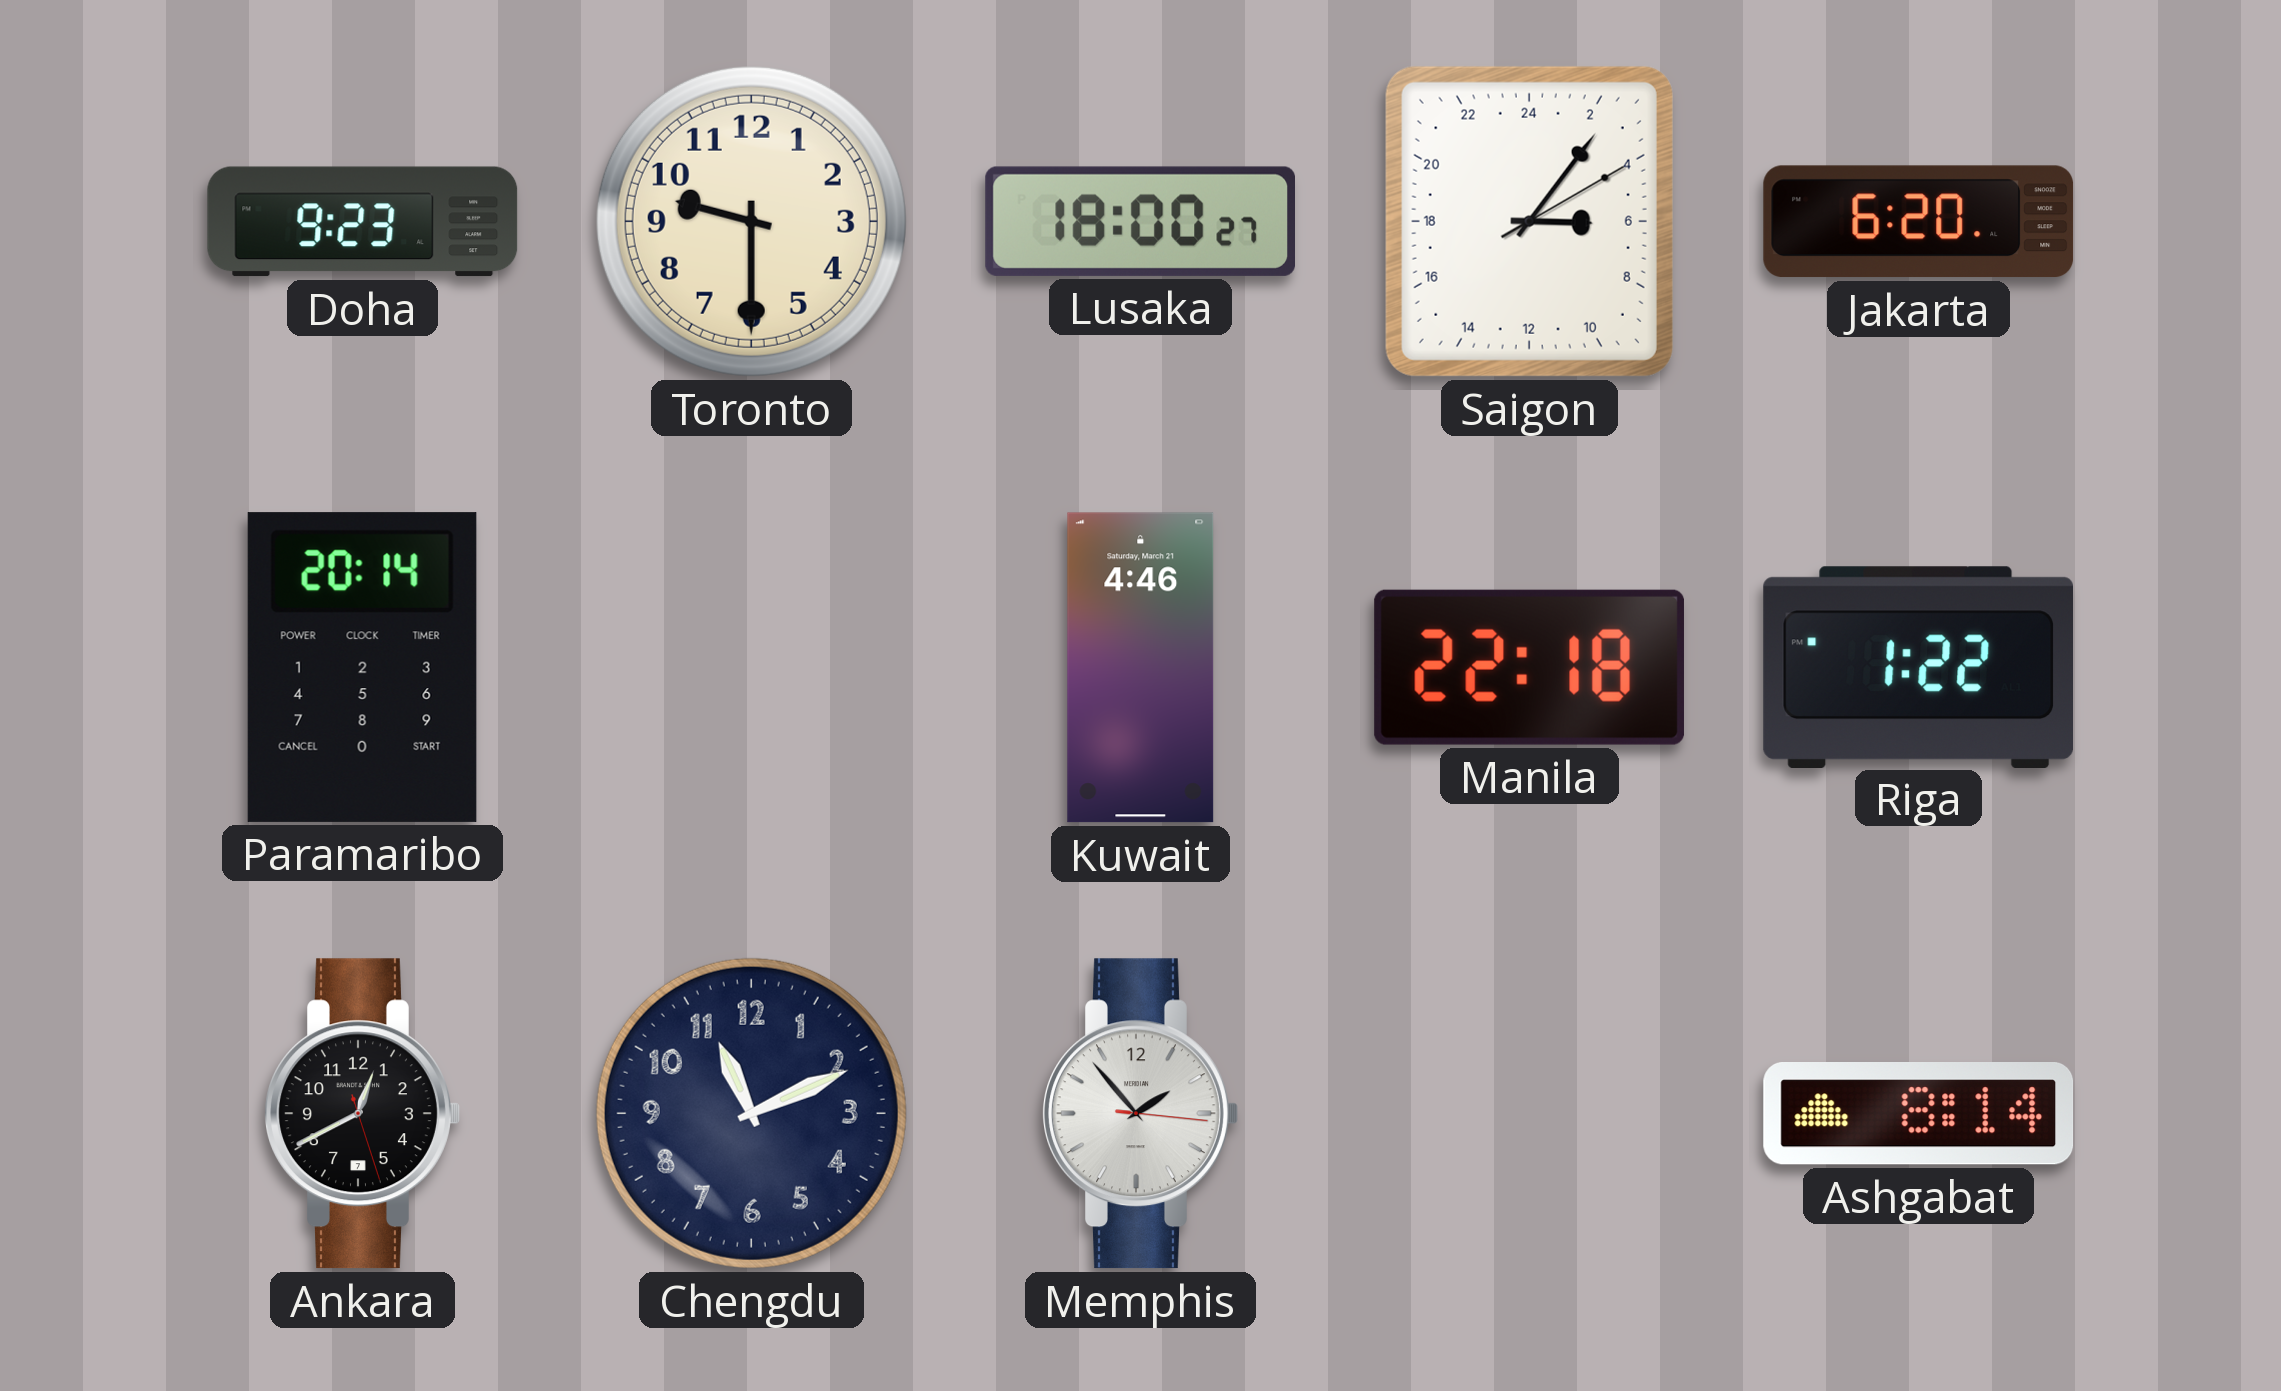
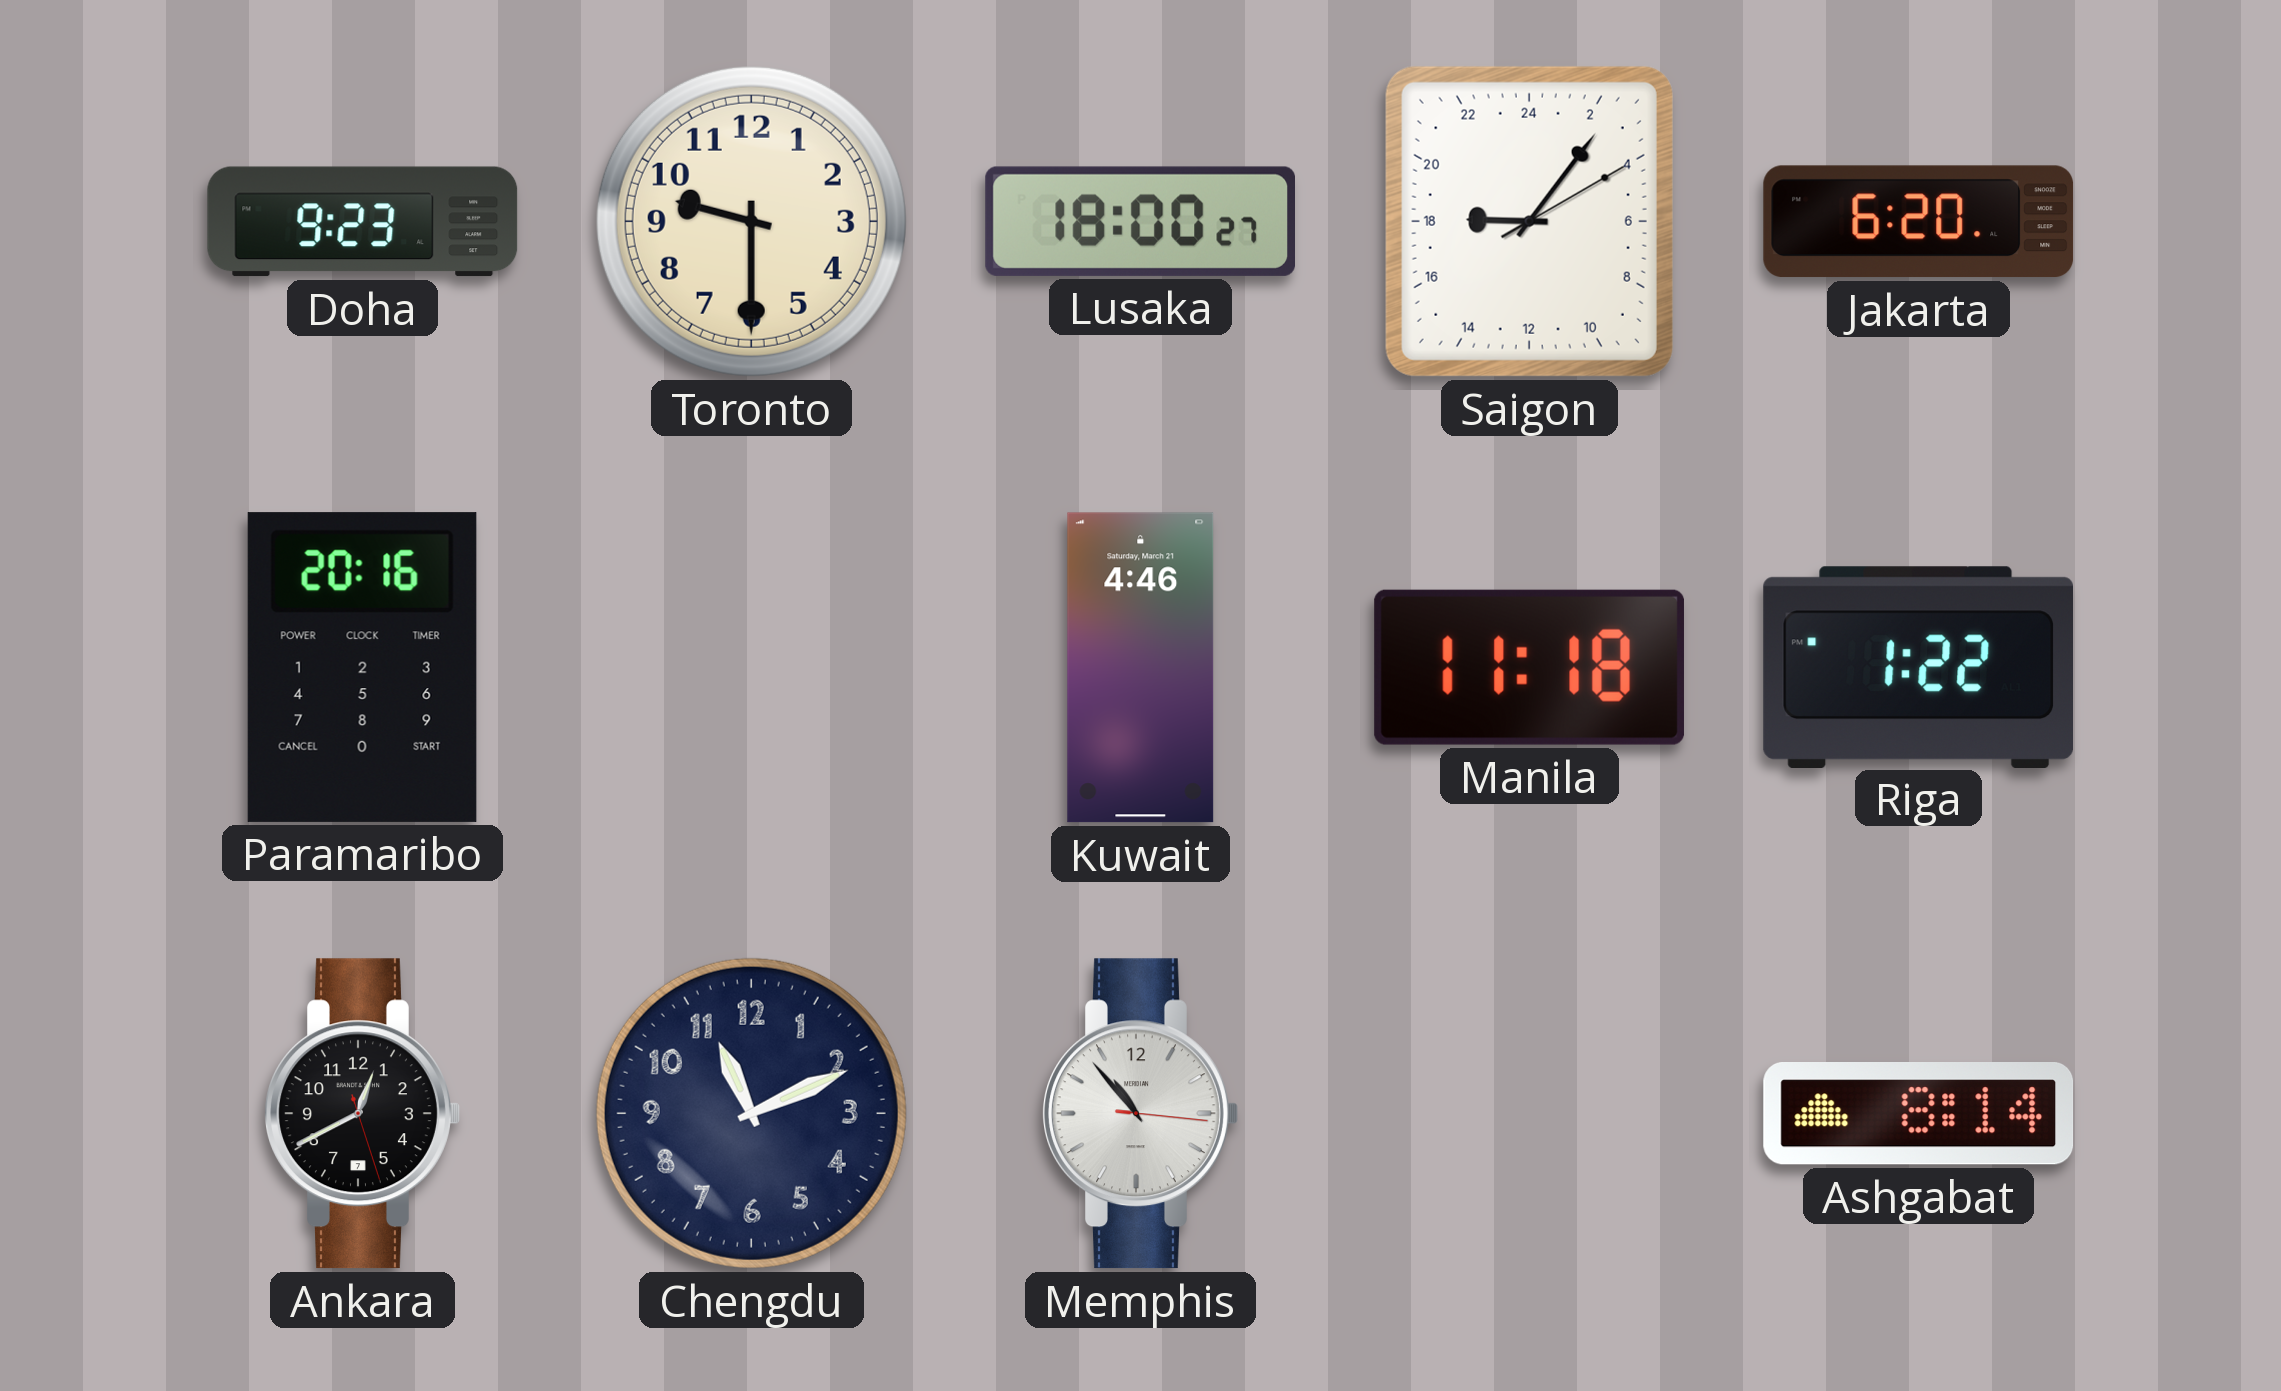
Saigon: 6:06 -> 18:06
Paramaribo: 20:14 -> 20:16
Manila: 22:18 -> 11:18
Memphis: 1:53 -> 10:53
